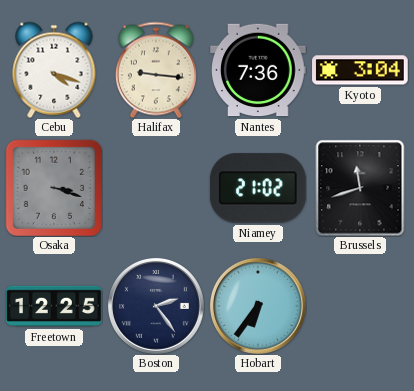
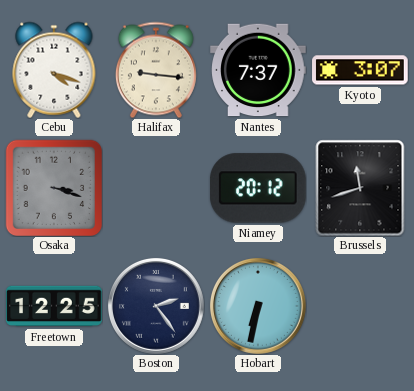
Nantes: 7:36 -> 7:37
Kyoto: 3:04 -> 3:07
Niamey: 21:02 -> 20:12
Hobart: 6:36 -> 6:32
